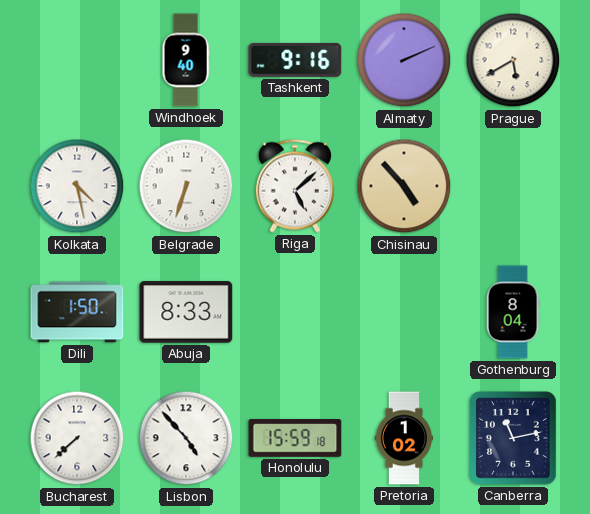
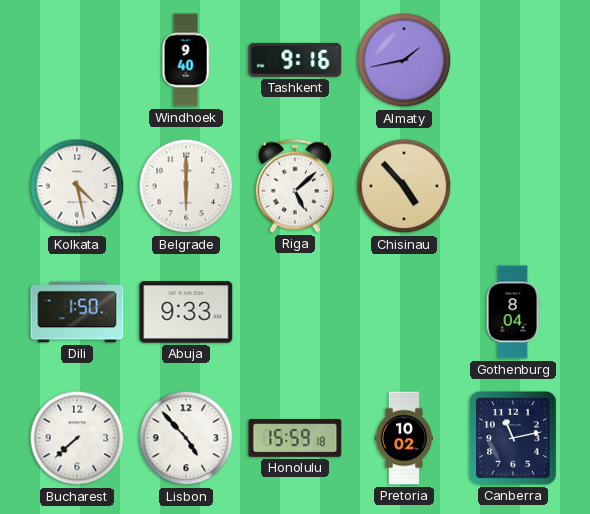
Almaty: 2:11 -> 1:43
Prague: 5:40 -> none
Belgrade: 6:33 -> 6:00
Abuja: 8:33 -> 9:33
Pretoria: 1:02 -> 10:02
